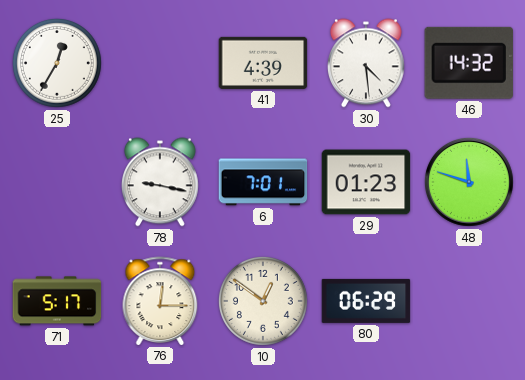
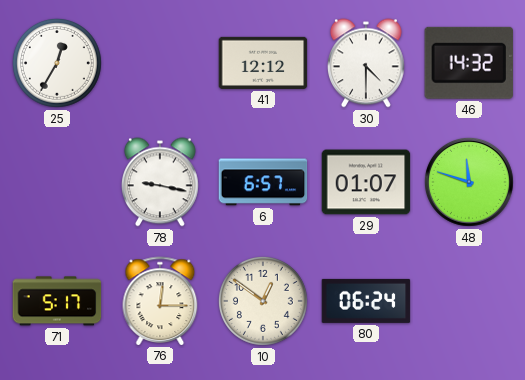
41: 4:39 -> 12:12
30: 4:29 -> 4:30
6: 7:01 -> 6:57
29: 01:23 -> 01:07
80: 06:29 -> 06:24
